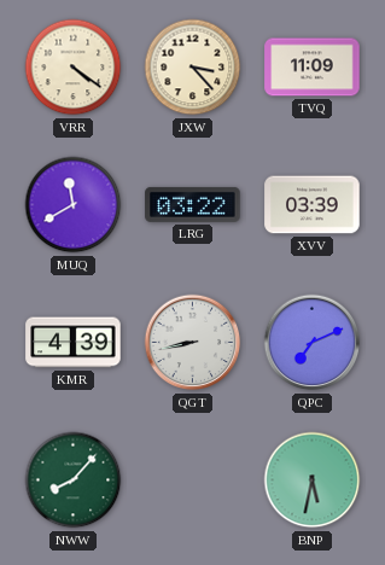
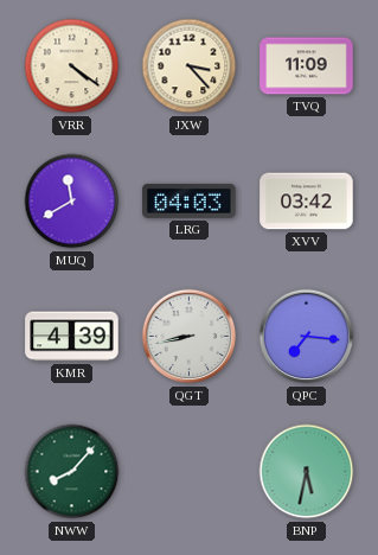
LRG: 03:22 -> 04:03
XVV: 03:39 -> 03:42
QPC: 7:11 -> 7:16
